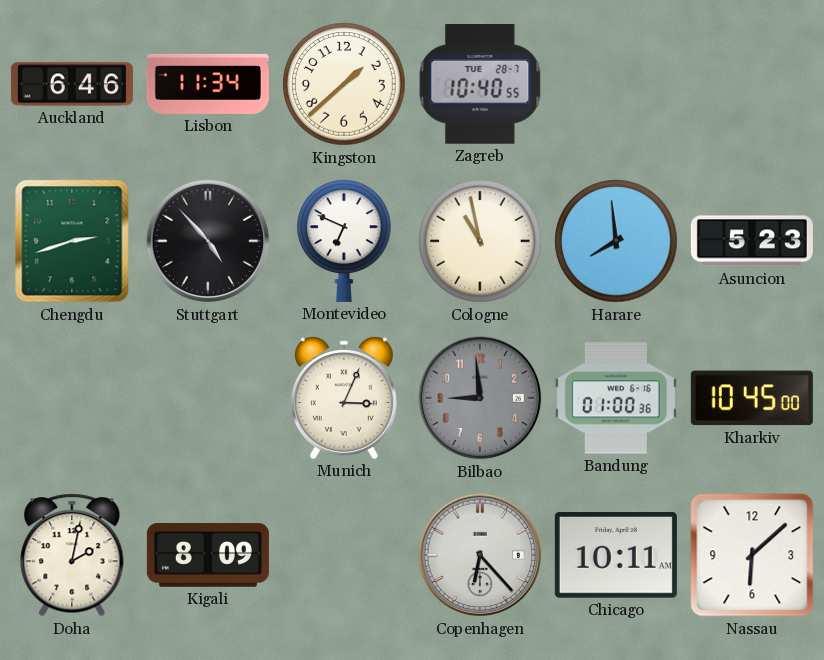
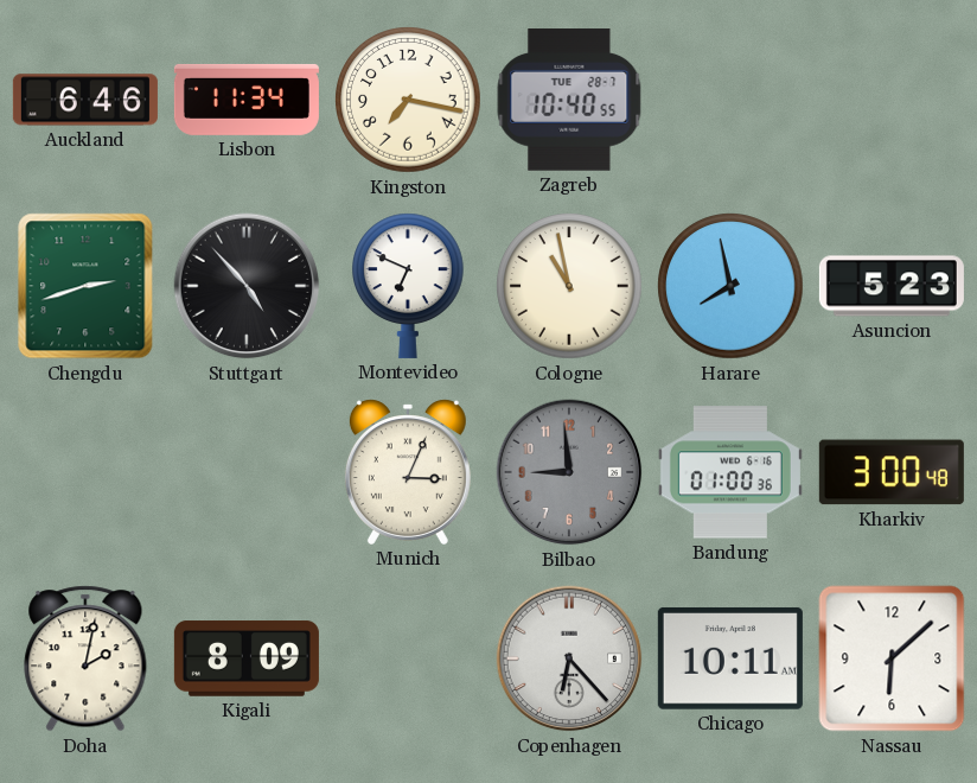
Kingston: 1:38 -> 7:17
Harare: 7:59 -> 7:58
Kharkiv: 10:45 -> 3:00
